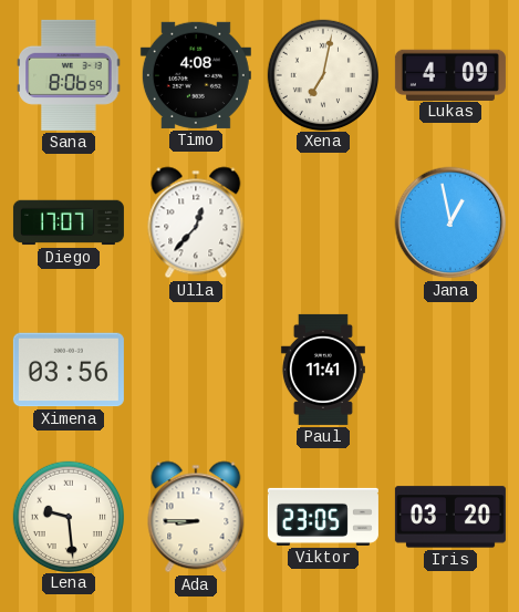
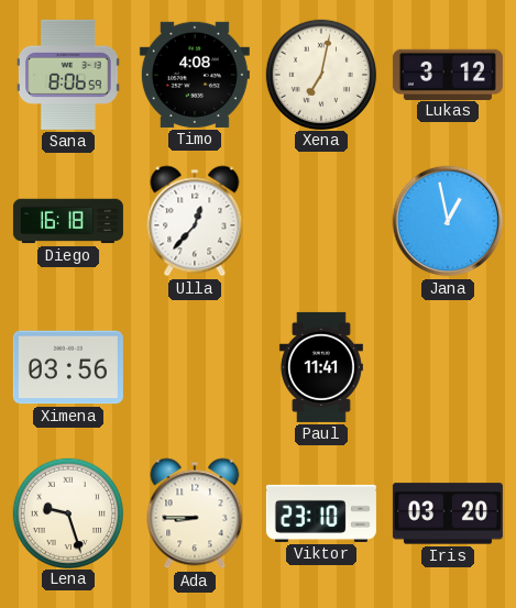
Lukas: 4:09 -> 3:12
Diego: 17:07 -> 16:18
Lena: 9:29 -> 9:27
Viktor: 23:05 -> 23:10
